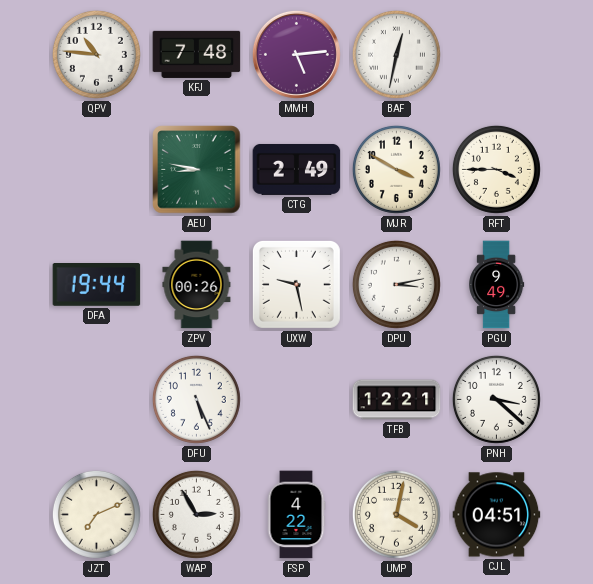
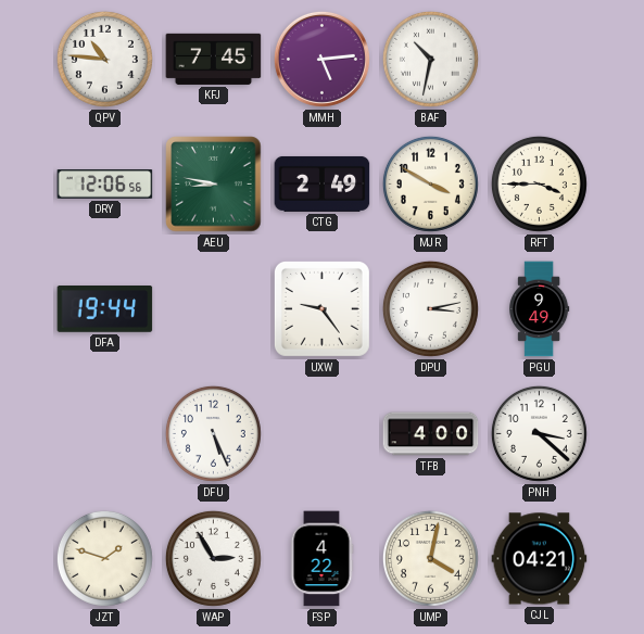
KFJ: 7:48 -> 7:45
BAF: 12:32 -> 10:32
DRY: none -> 12:06
ZPV: 00:26 -> none
UXW: 9:28 -> 9:24
TFB: 12:21 -> 4:00
JZT: 7:11 -> 1:48
CJL: 04:51 -> 04:21
